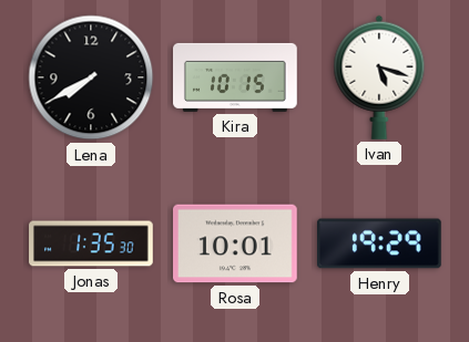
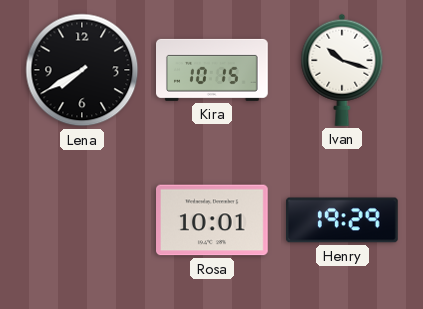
Ivan: 5:18 -> 10:18
Jonas: 1:35 -> none
